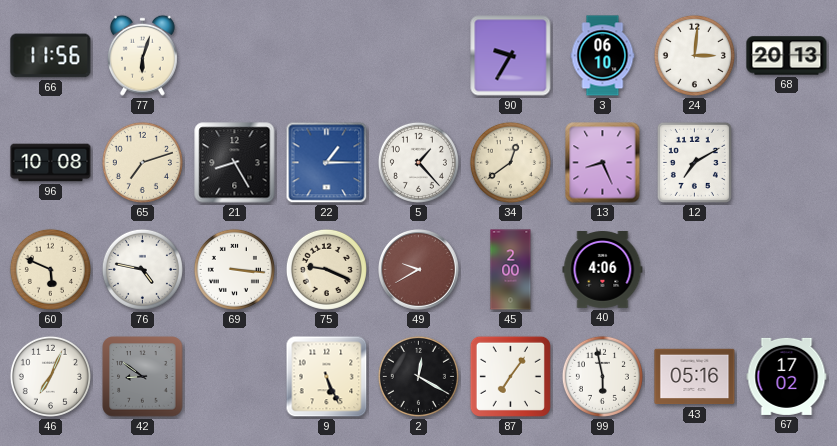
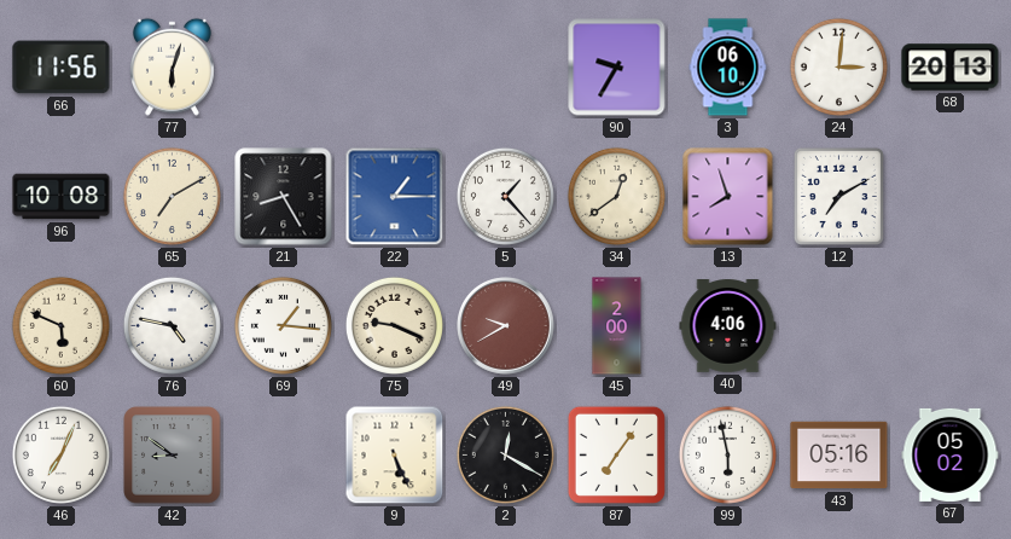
65: 7:12 -> 7:10
13: 8:26 -> 7:57
69: 3:16 -> 1:16
67: 17:02 -> 05:02
